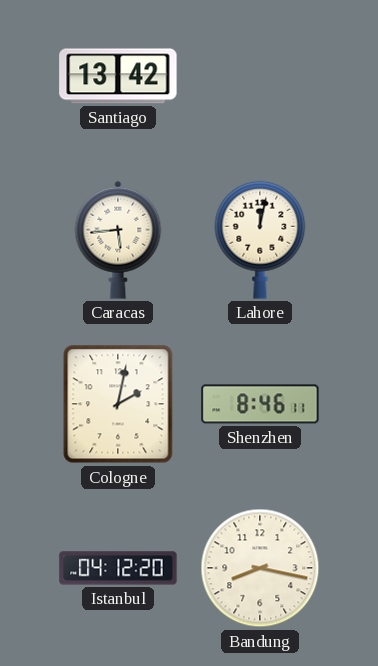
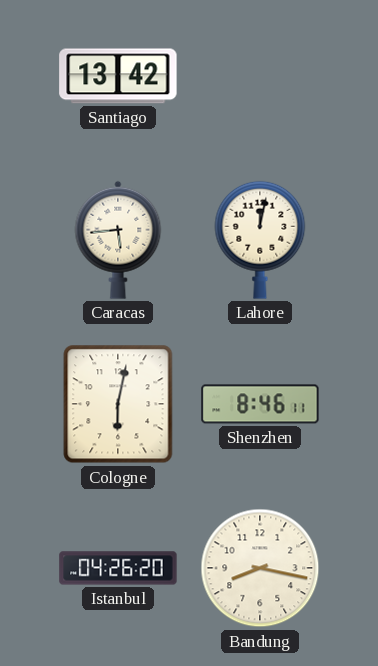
Cologne: 2:02 -> 6:02
Istanbul: 04:12 -> 04:26
